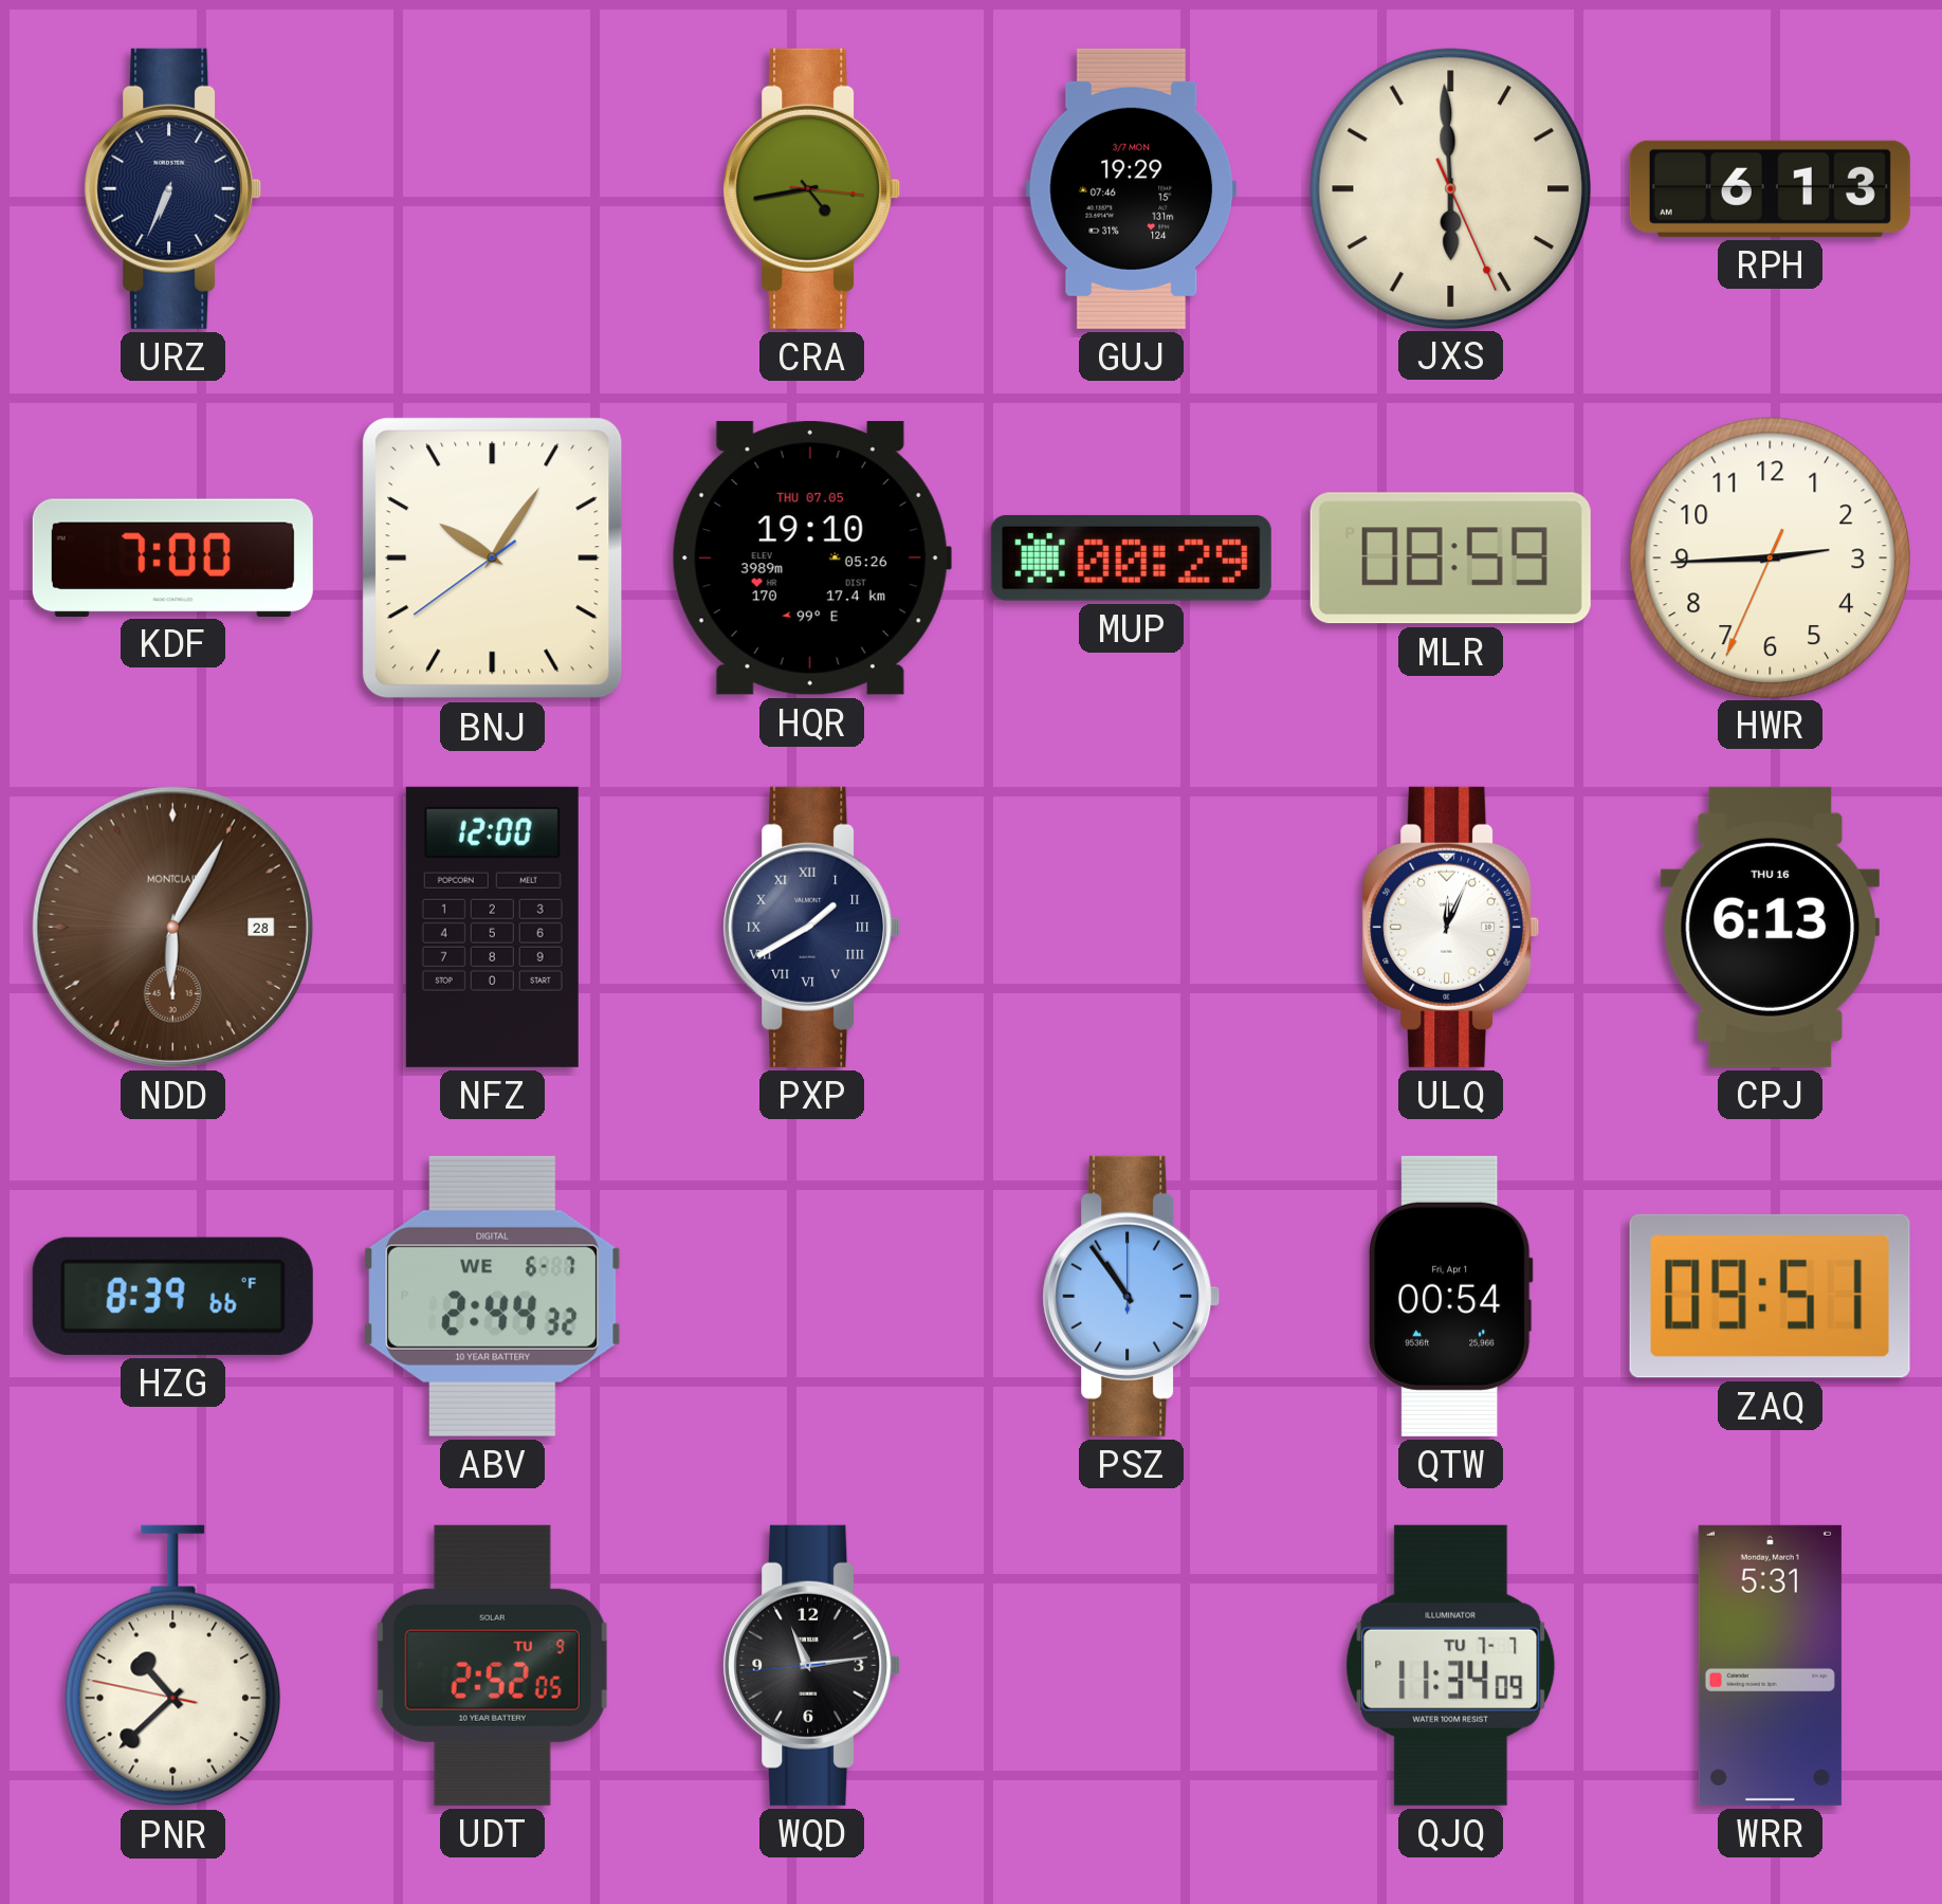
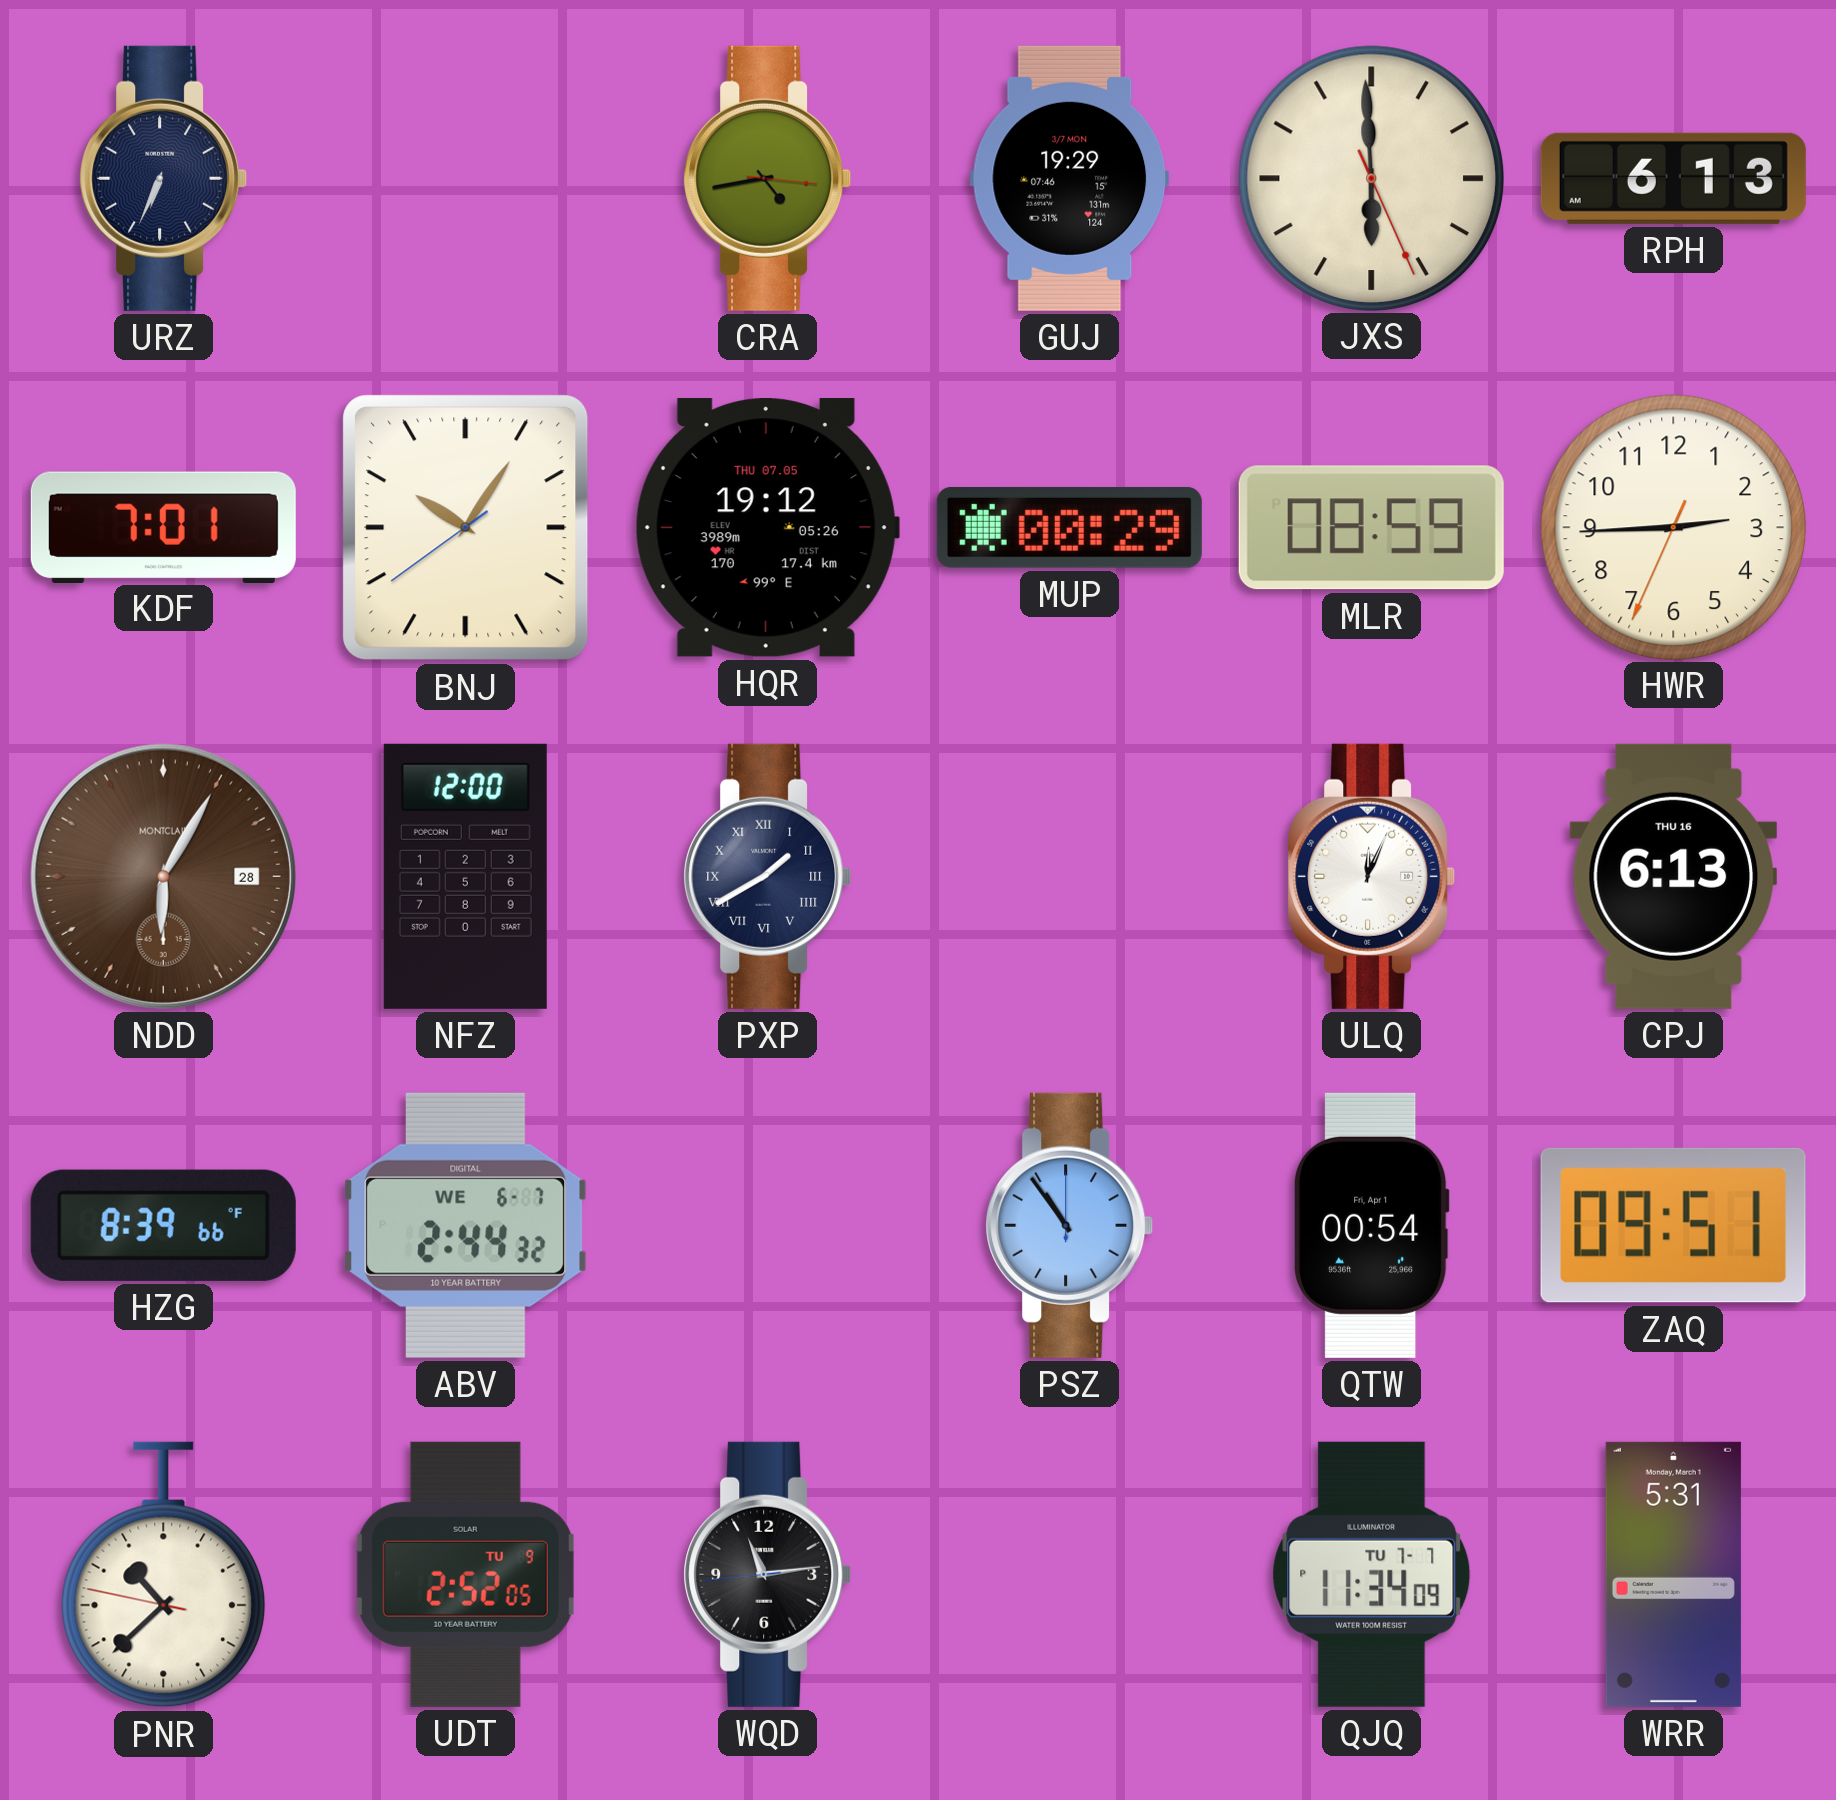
KDF: 7:00 -> 7:01
HQR: 19:10 -> 19:12
